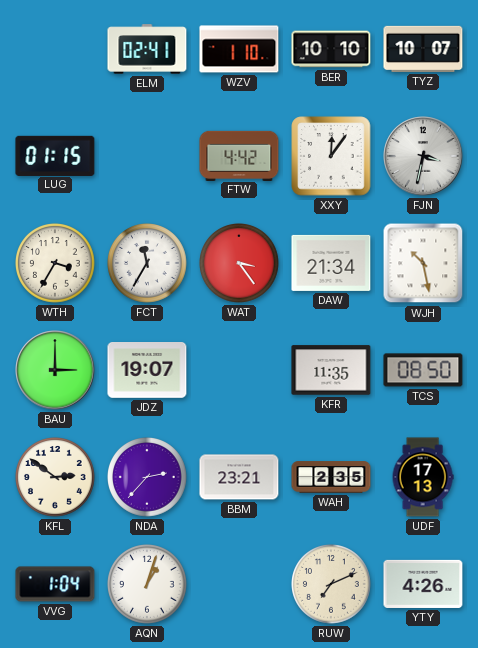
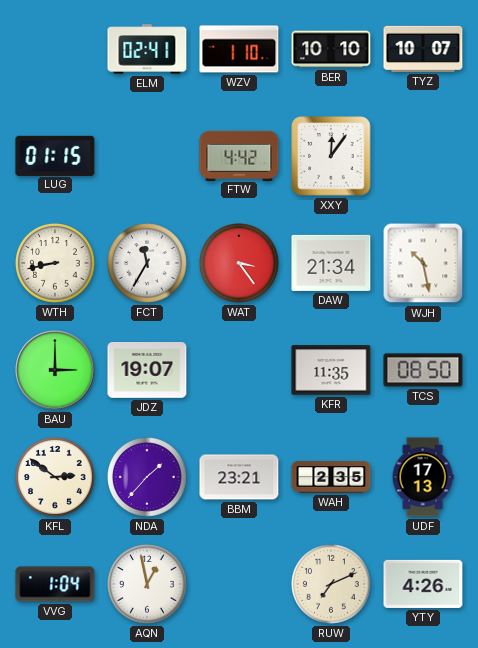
FJN: 3:32 -> none
WTH: 3:35 -> 8:43
NDA: 2:37 -> 1:37
AQN: 1:03 -> 12:58
